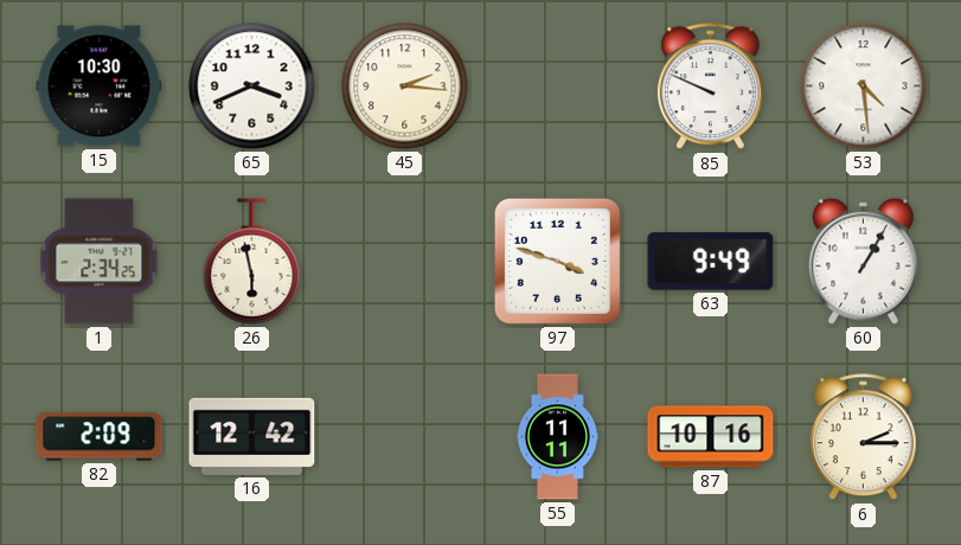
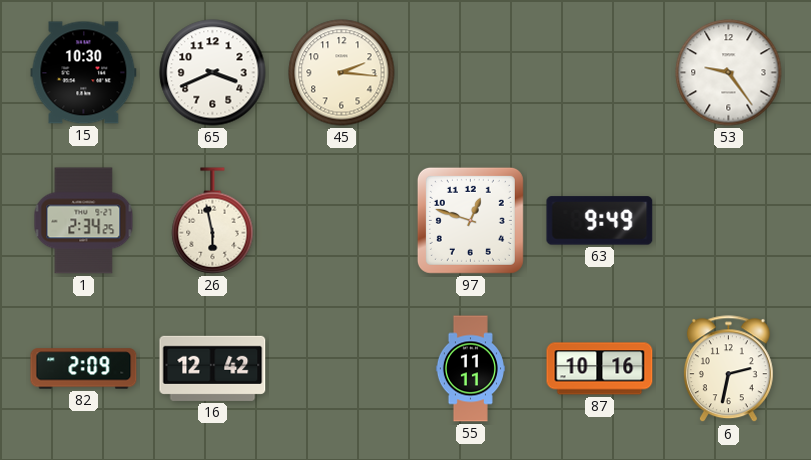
85: 9:49 -> none
53: 4:29 -> 9:24
97: 3:48 -> 12:48
60: 1:05 -> none
6: 2:15 -> 2:32
